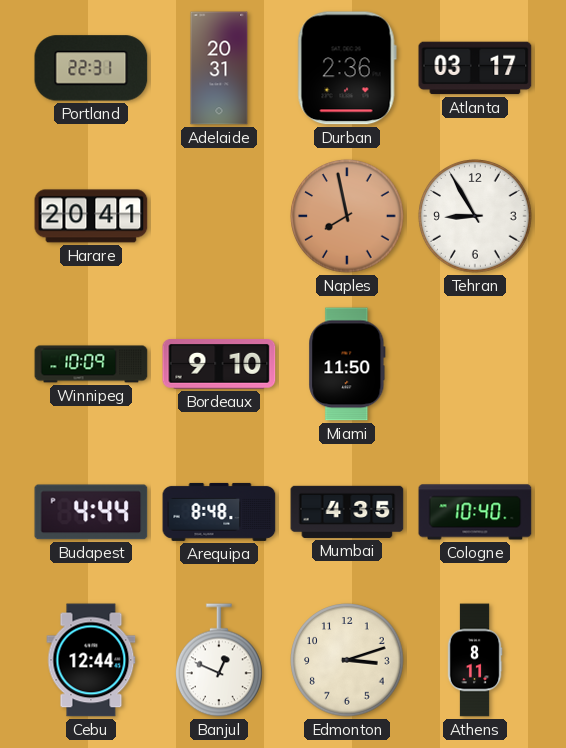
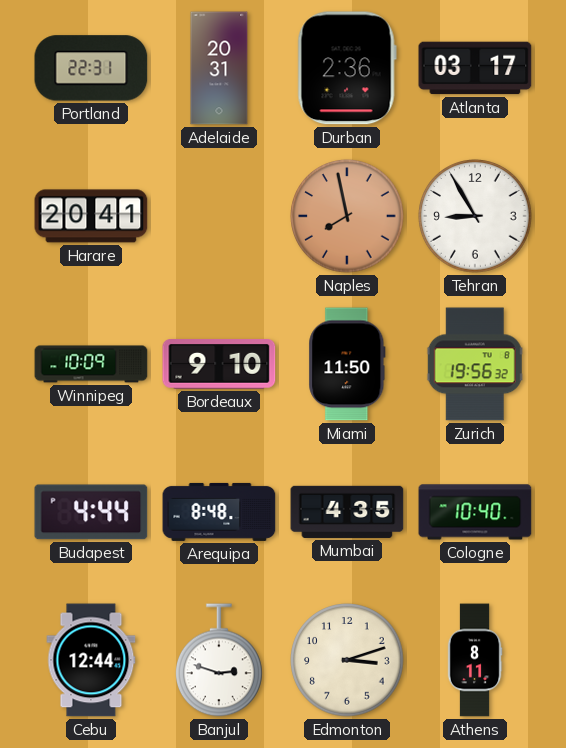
Zurich: none -> 19:56
Banjul: 12:49 -> 2:48
